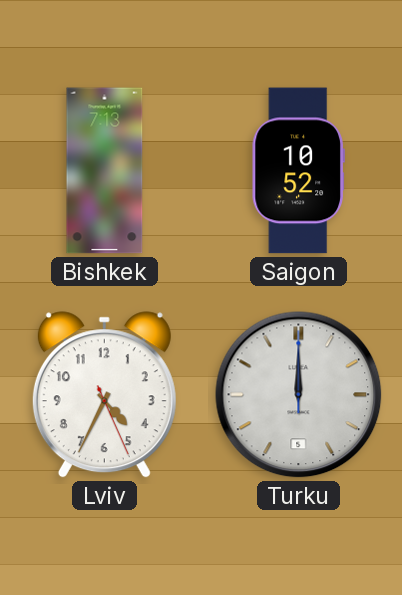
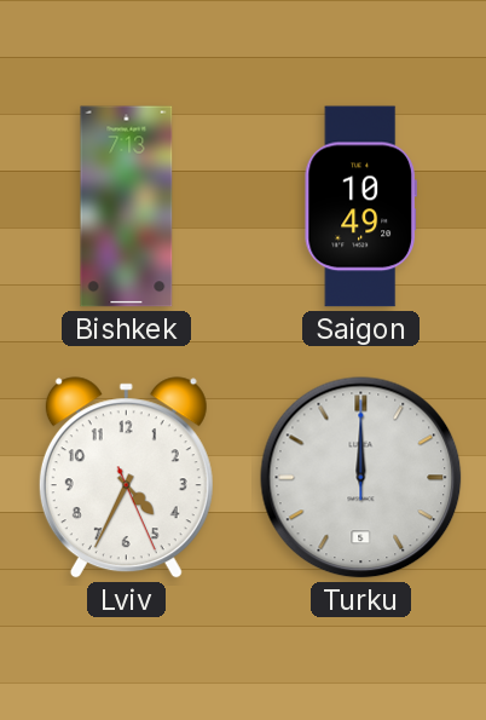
Saigon: 10:52 -> 10:49
